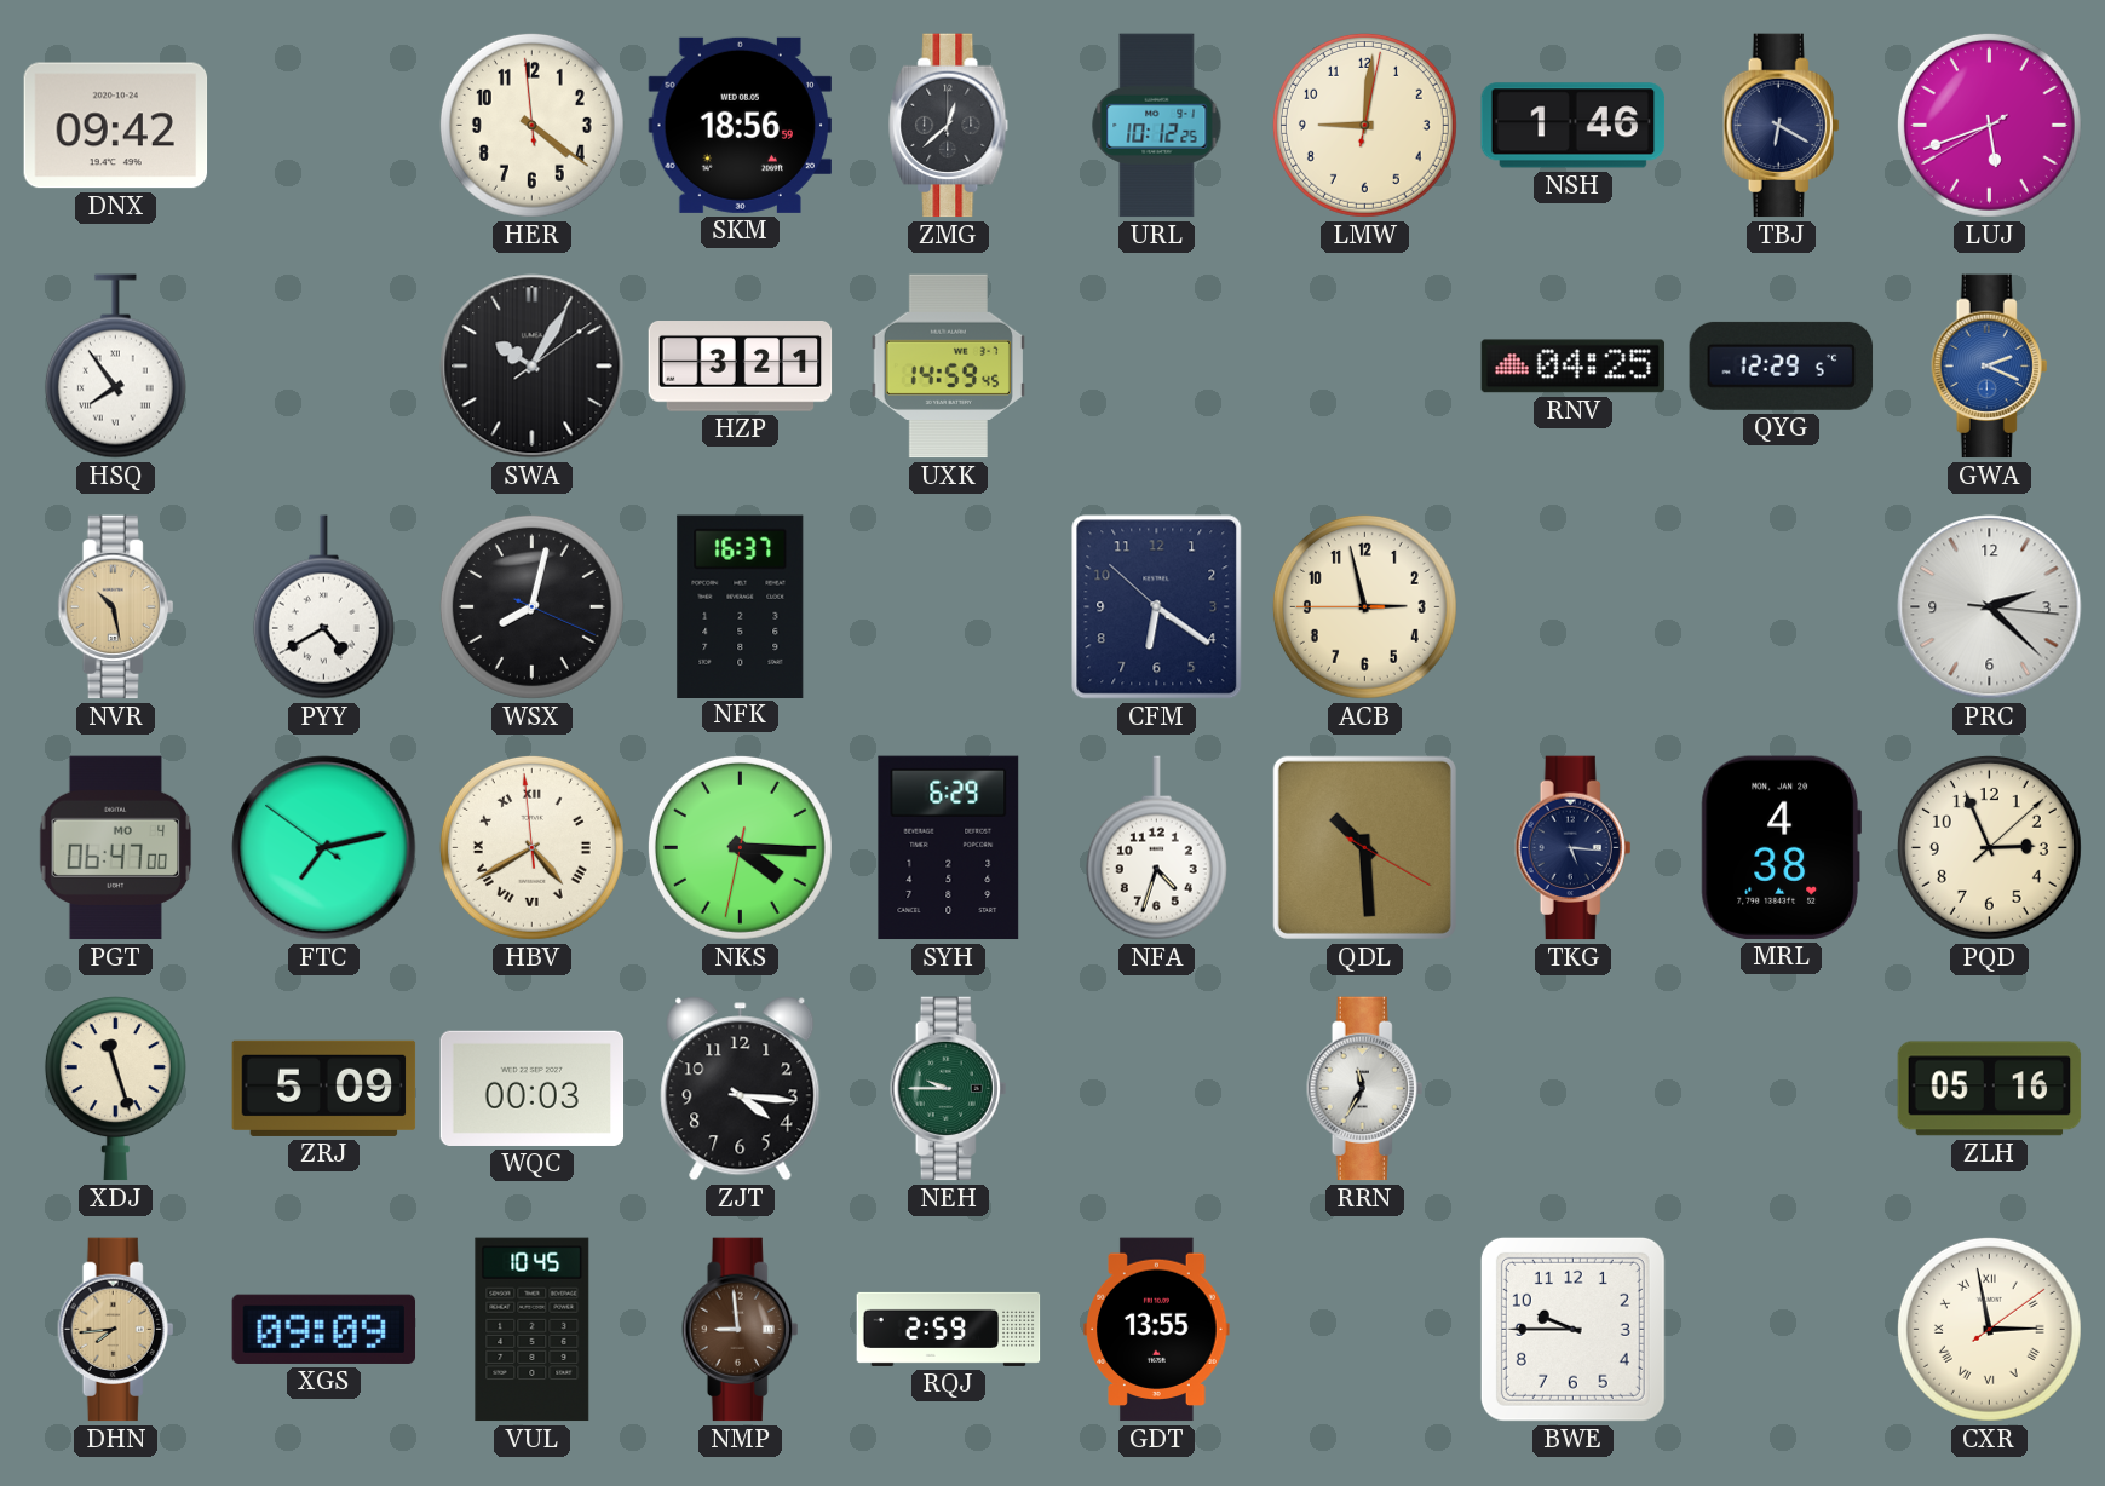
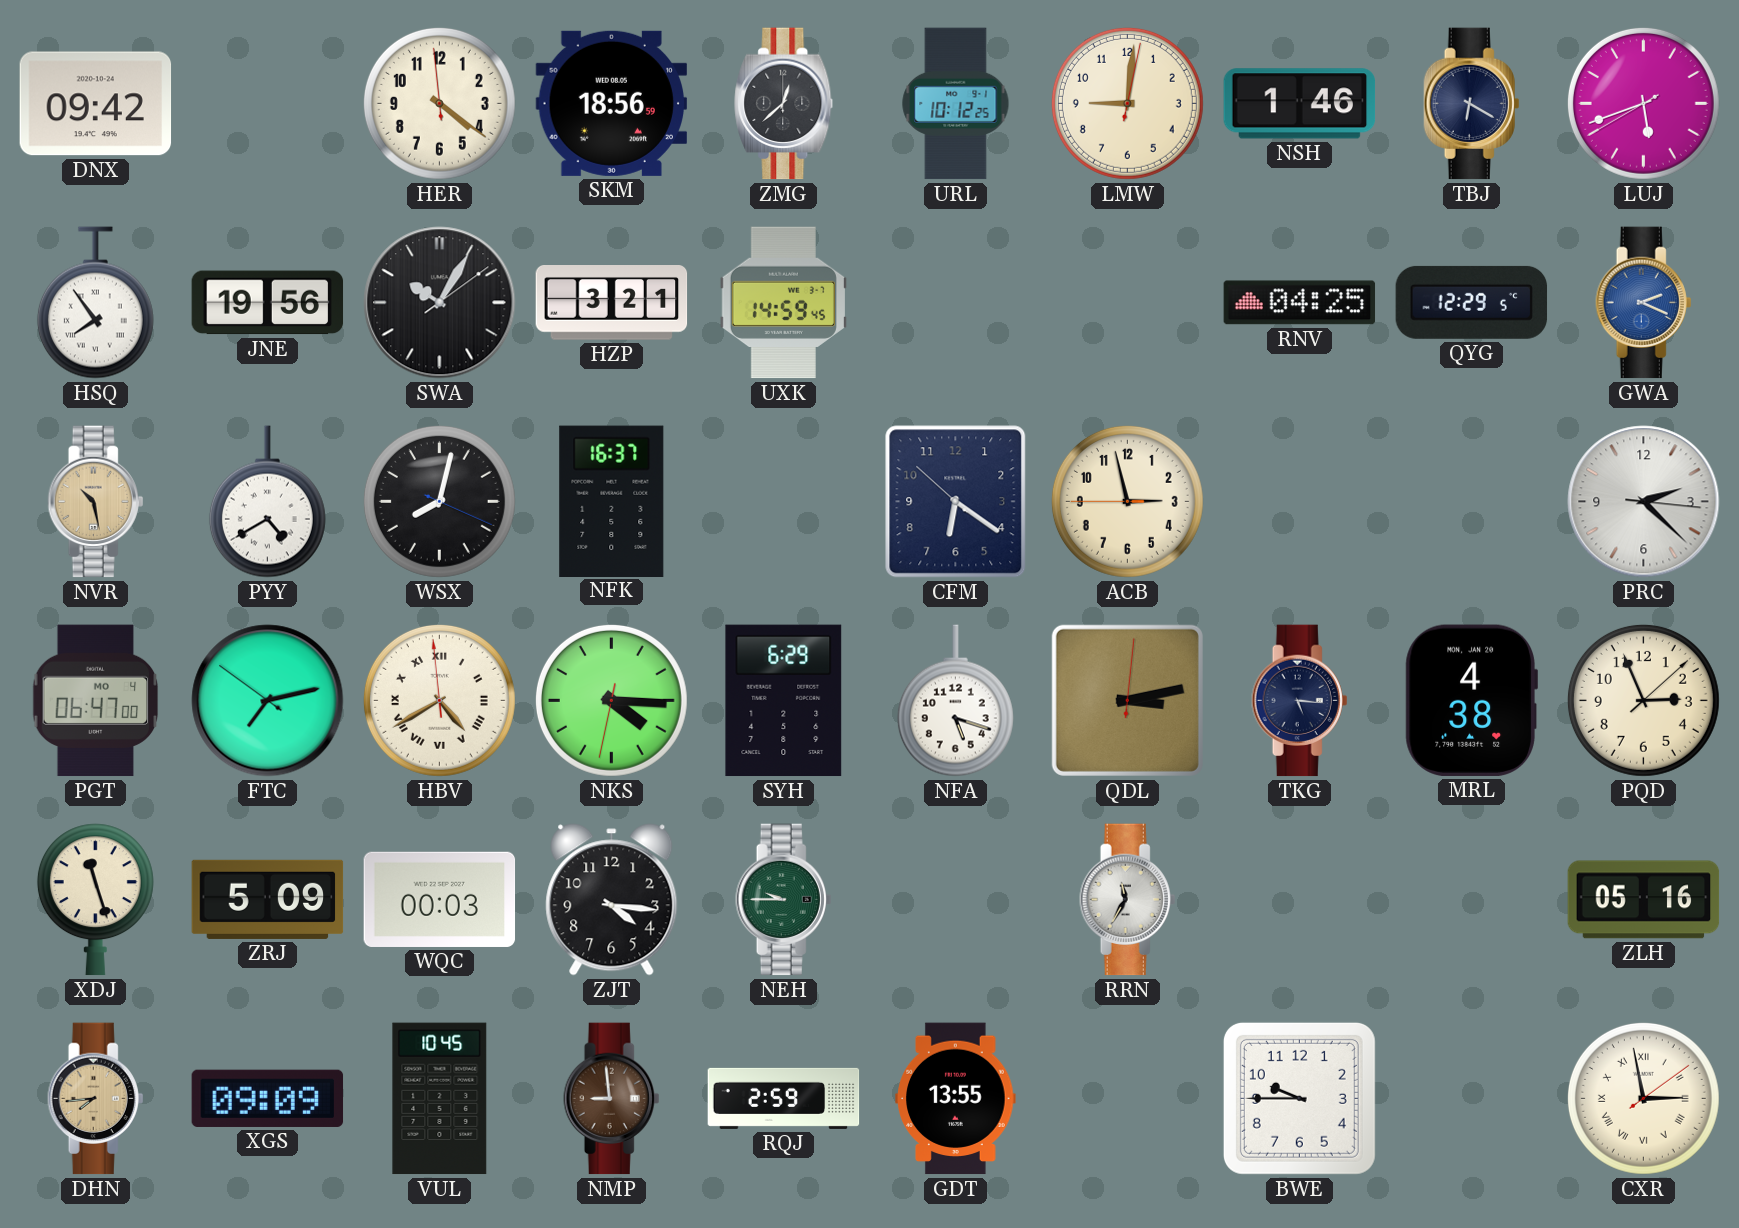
JNE: none -> 19:56
NFA: 4:33 -> 5:18
QDL: 10:29 -> 3:13
